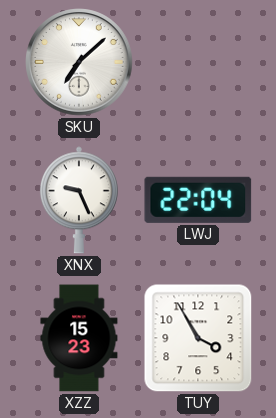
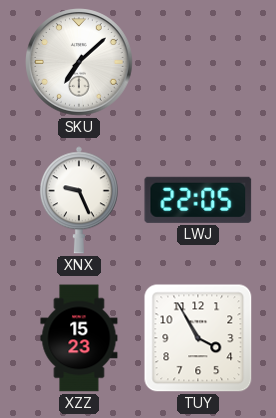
LWJ: 22:04 -> 22:05
